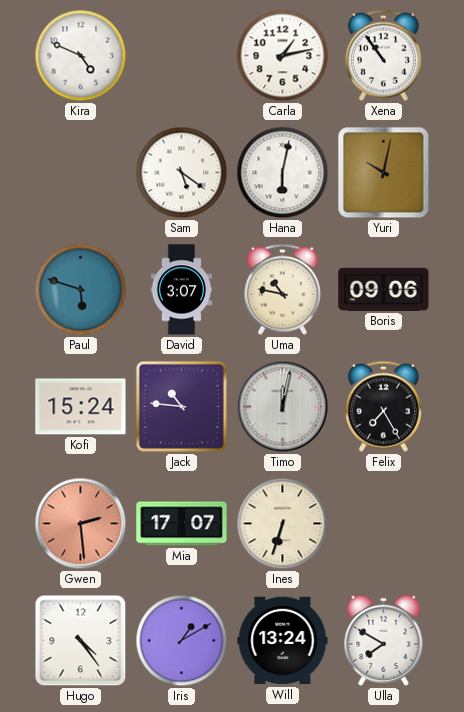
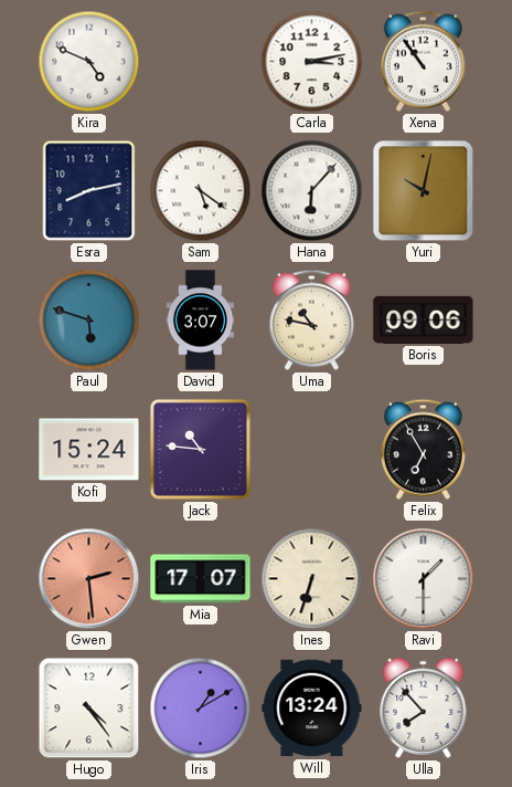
Carla: 1:13 -> 3:13
Esra: none -> 8:13
Hana: 6:02 -> 6:07
Timo: 12:02 -> none
Felix: 7:25 -> 6:55
Ravi: none -> 1:30
Ulla: 7:50 -> 7:53
